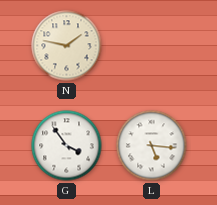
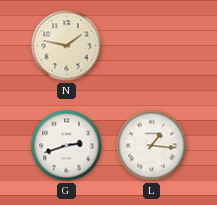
G: 3:54 -> 2:42
L: 5:16 -> 1:16
